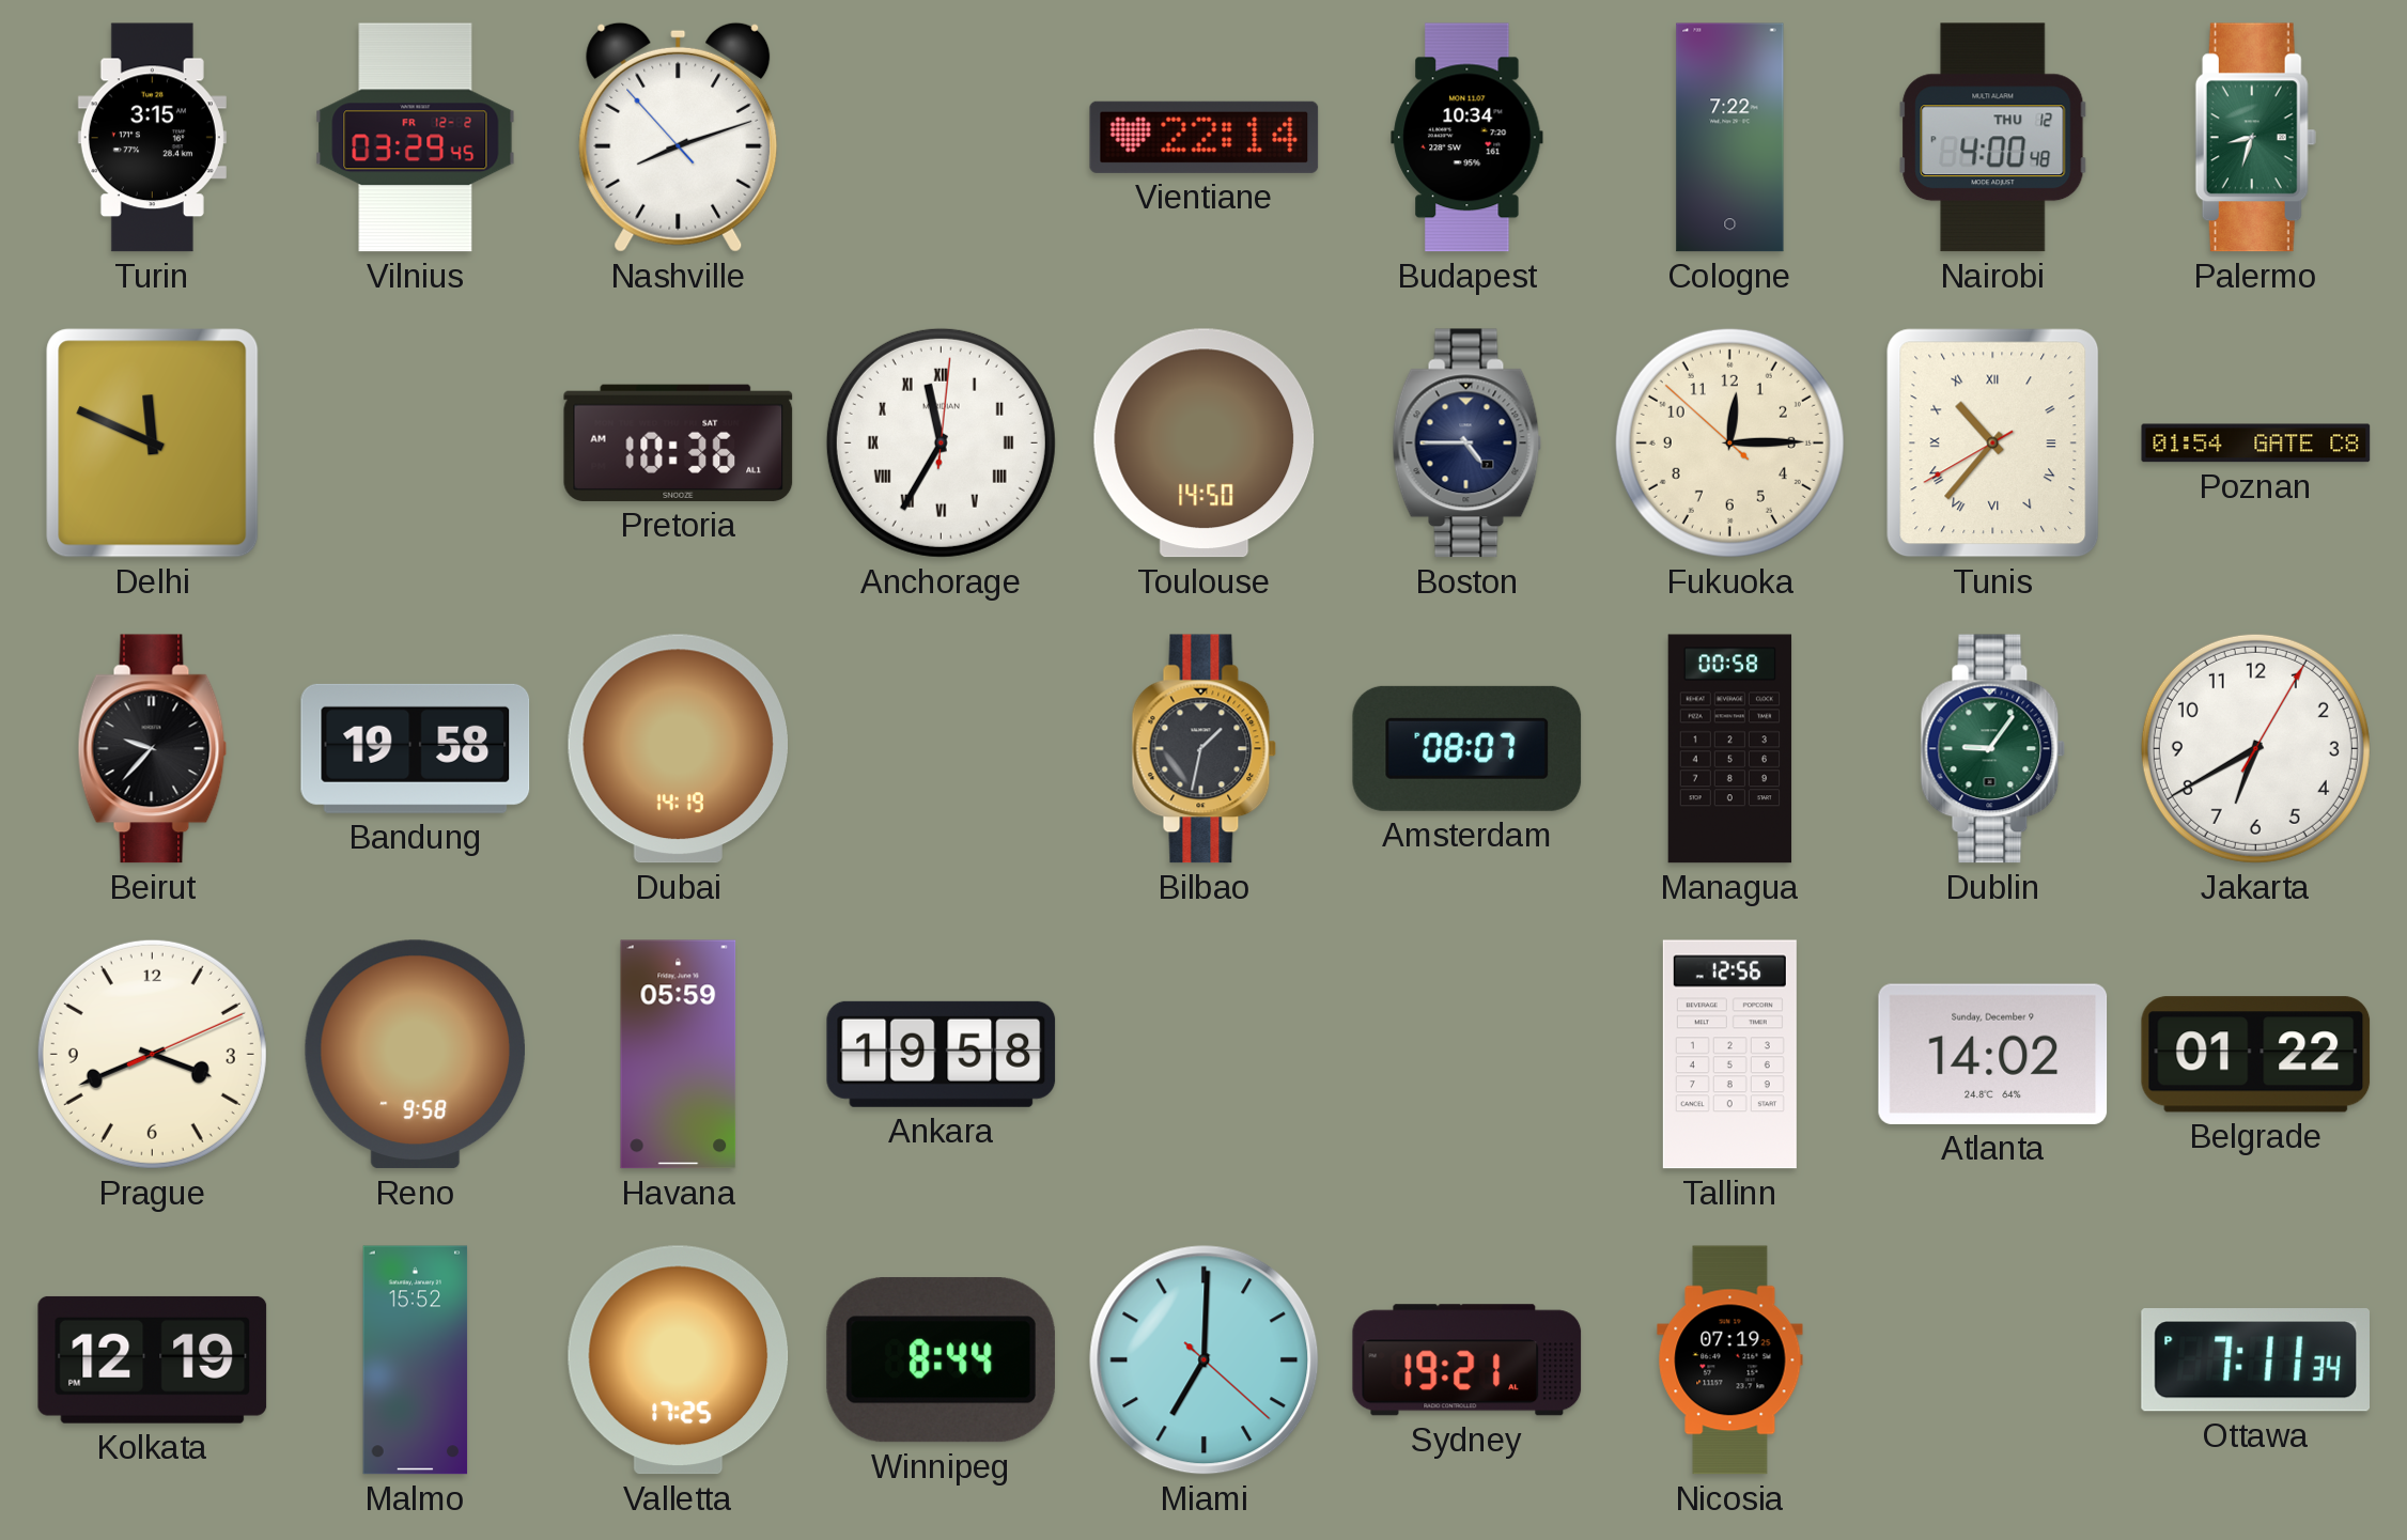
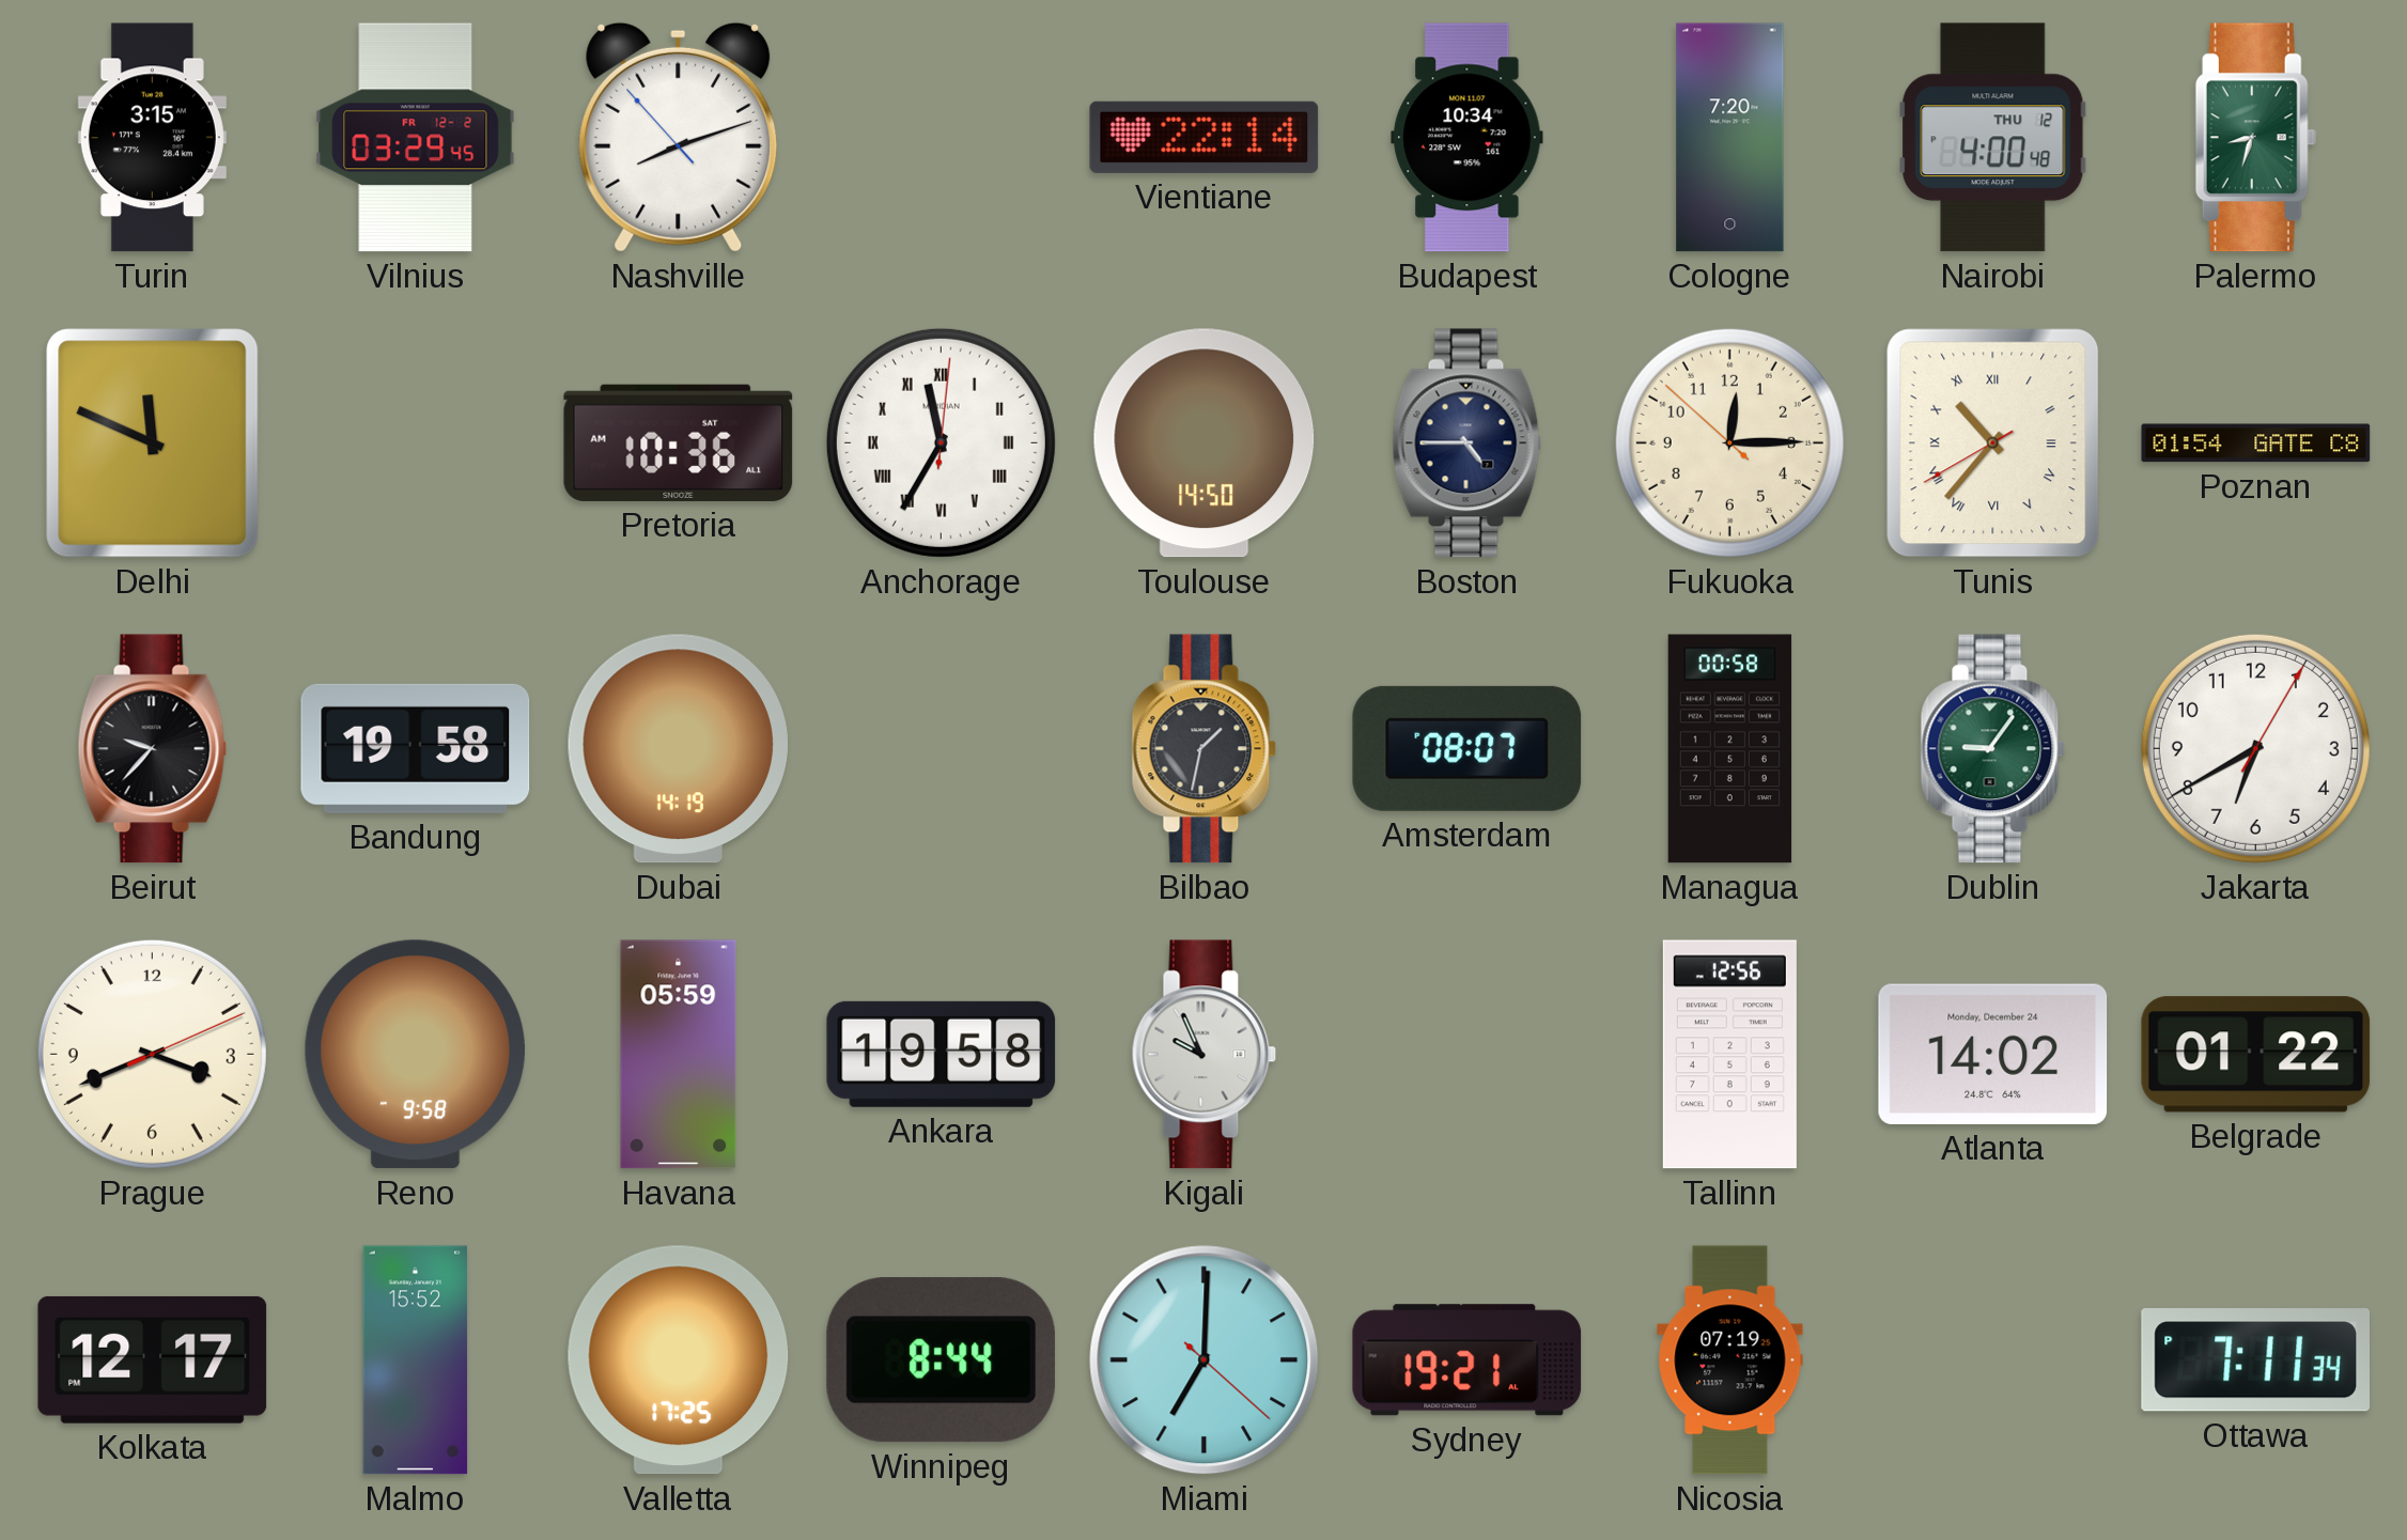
Cologne: 7:22 -> 7:20
Kigali: none -> 9:56
Atlanta date: Sunday, December 9 -> Monday, December 24
Kolkata: 12:19 -> 12:17
